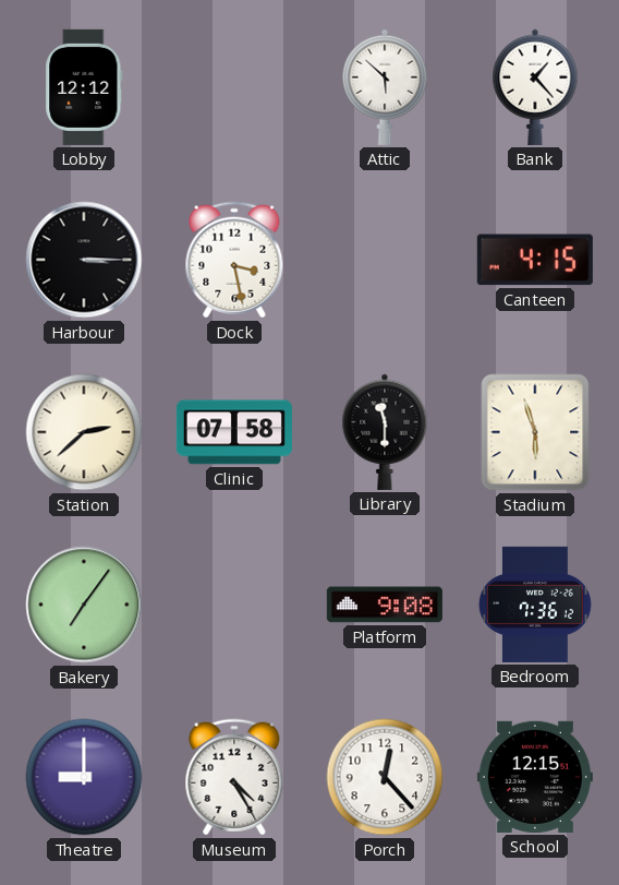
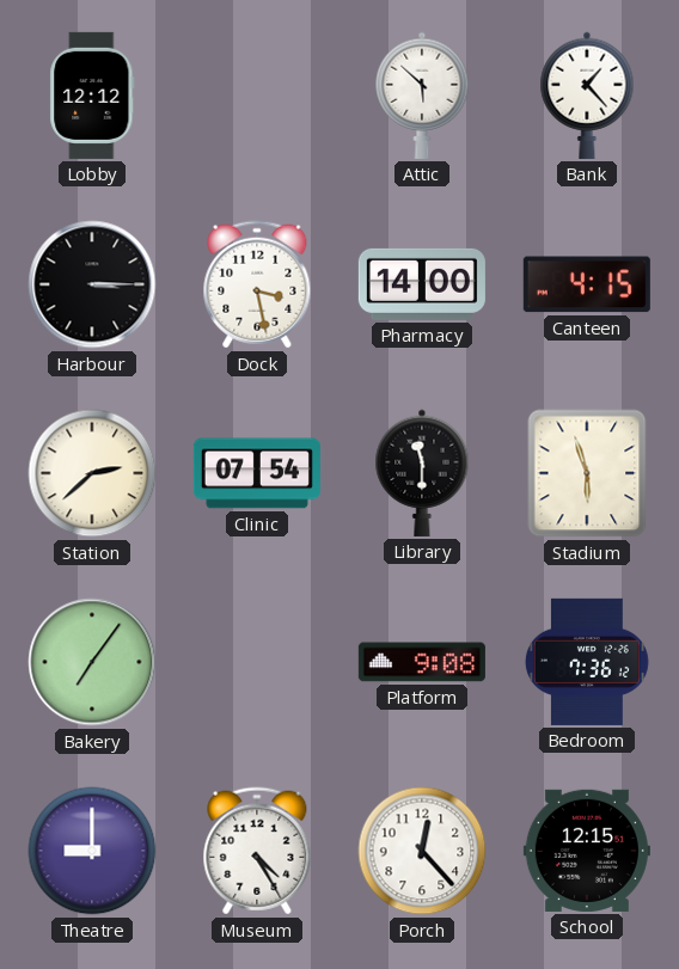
Pharmacy: none -> 14:00
Clinic: 07:58 -> 07:54
